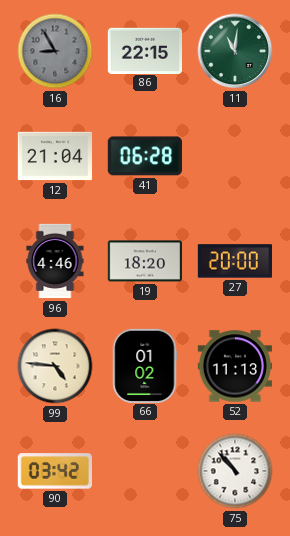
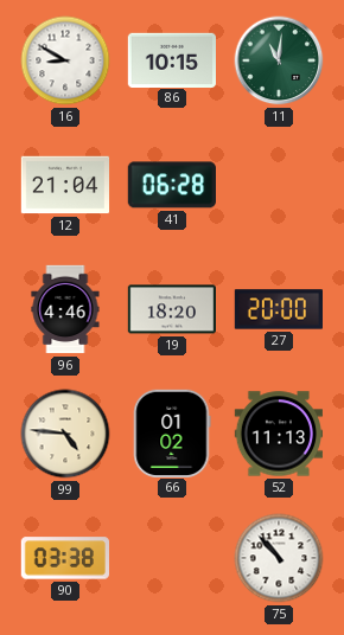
16: 8:55 -> 8:50
16 dial: grey -> white
86: 22:15 -> 10:15
90: 03:42 -> 03:38
